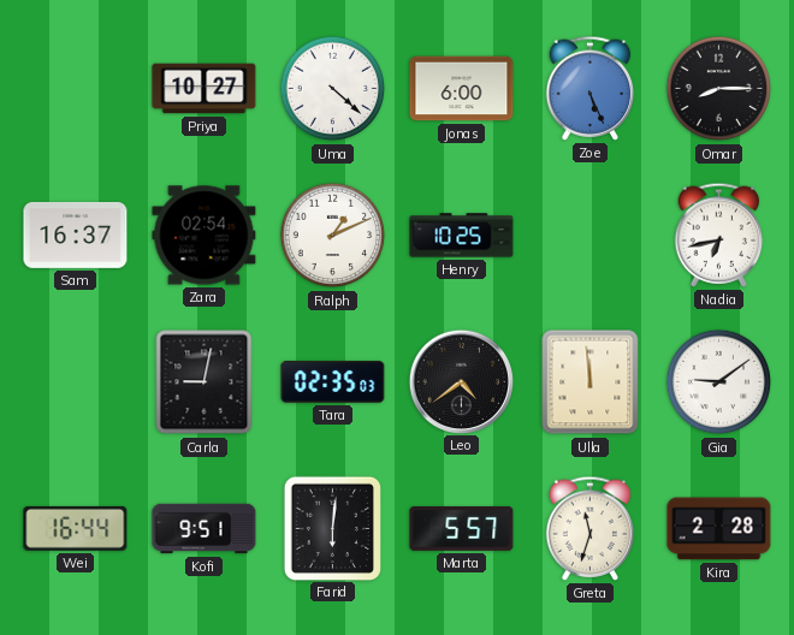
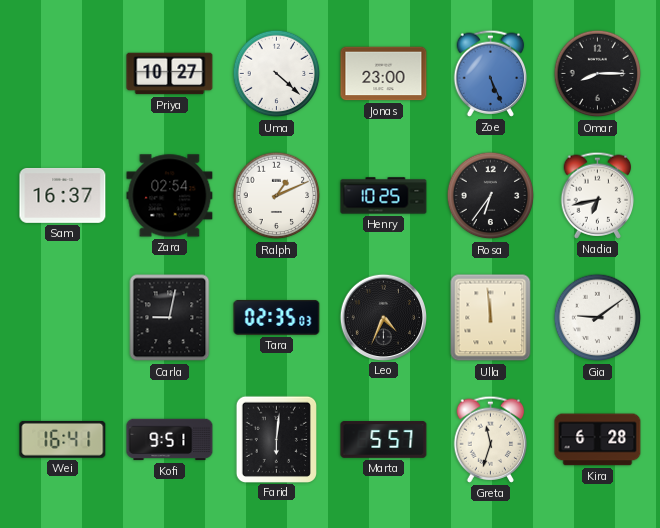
Jonas: 6:00 -> 23:00
Rosa: none -> 6:36
Leo: 4:39 -> 4:34
Wei: 16:44 -> 16:41
Kira: 2:28 -> 6:28
